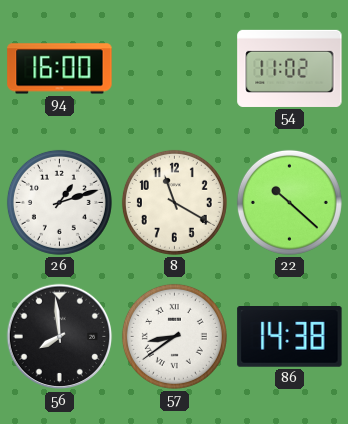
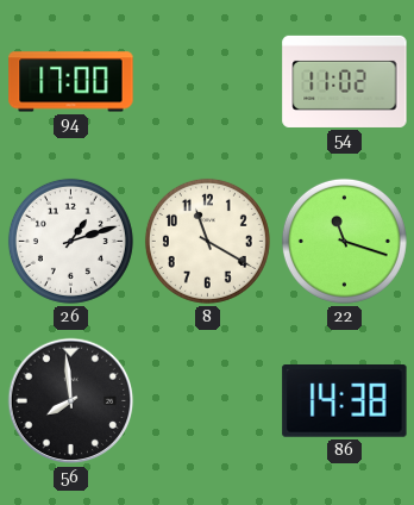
94: 16:00 -> 17:00
22: 10:22 -> 11:18
57: 8:39 -> none
